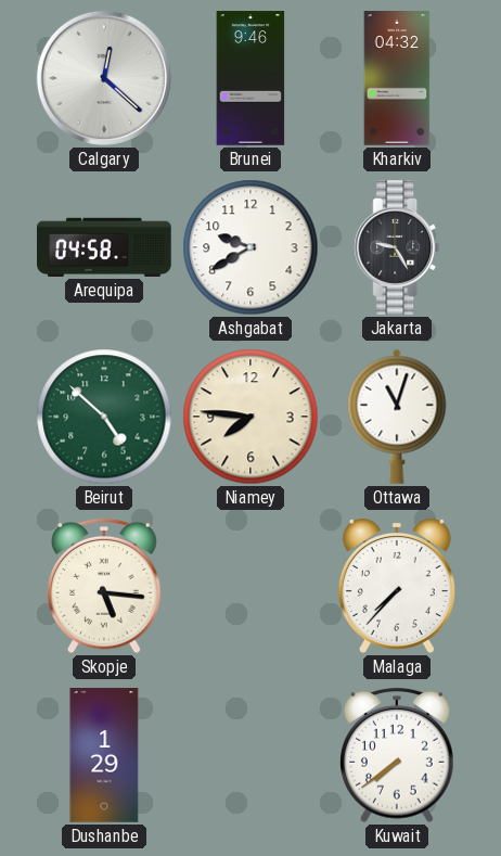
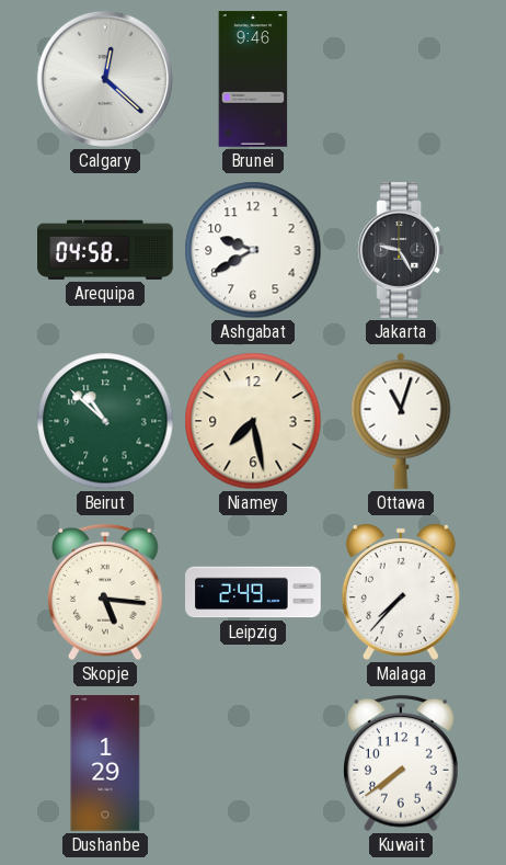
Kharkiv: 04:32 -> none
Beirut: 4:52 -> 10:52
Niamey: 7:46 -> 7:28
Leipzig: none -> 2:49
